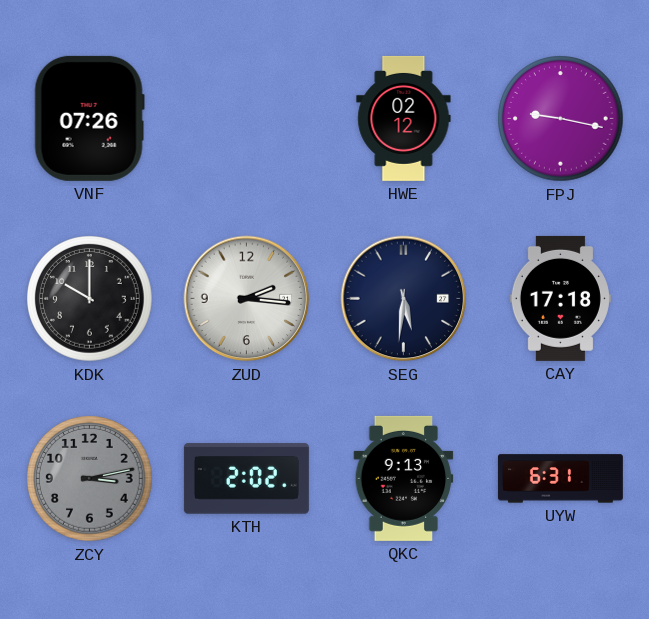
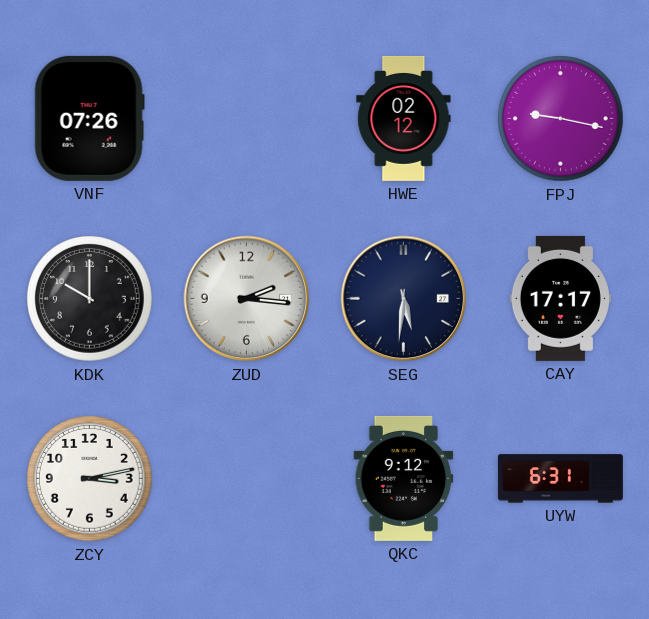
CAY: 17:18 -> 17:17
ZCY dial: grey -> white
KTH: 2:02 -> none
QKC: 9:13 -> 9:12
